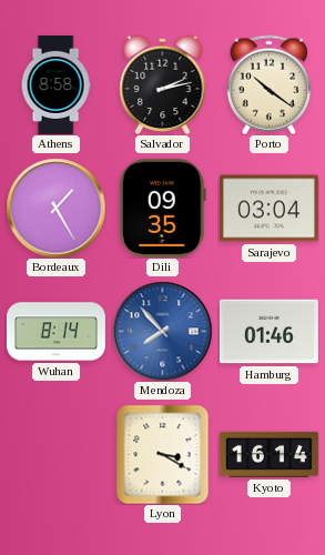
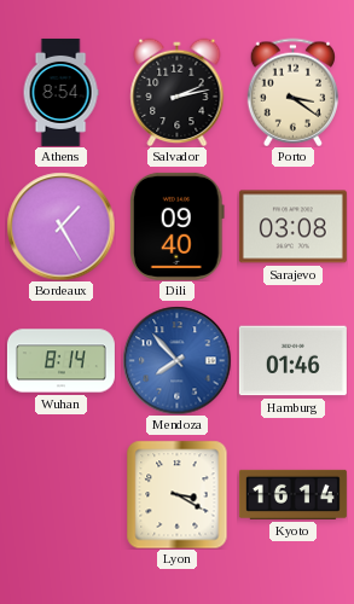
Athens: 8:58 -> 8:54
Porto: 10:21 -> 3:21
Dili: 09:35 -> 09:40
Sarajevo: 03:04 -> 03:08
